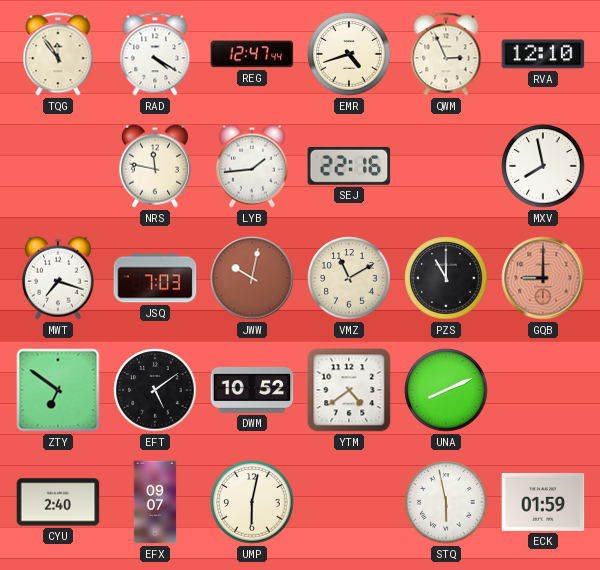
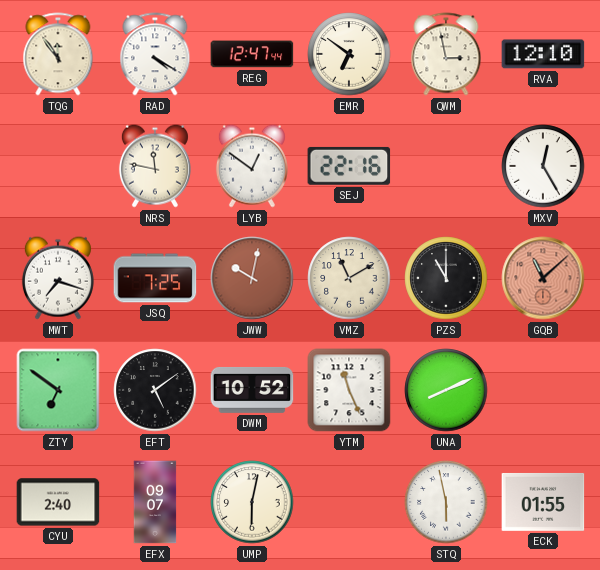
EMR: 4:42 -> 6:51
QWM: 2:56 -> 2:58
LYB: 1:44 -> 12:51
MXV: 7:58 -> 12:25
JSQ: 7:03 -> 7:25
GQB: 9:00 -> 11:08
YTM: 4:39 -> 11:26
ECK: 01:59 -> 01:55
